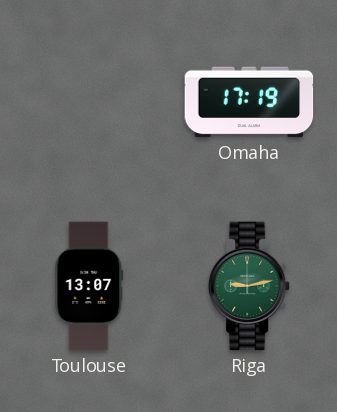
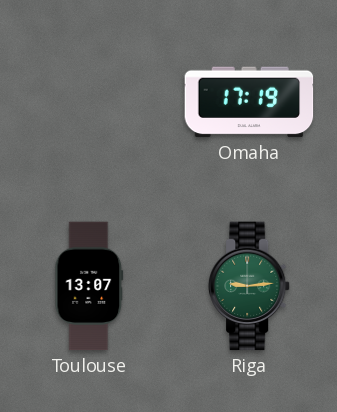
Riga: 9:13 -> 9:14
